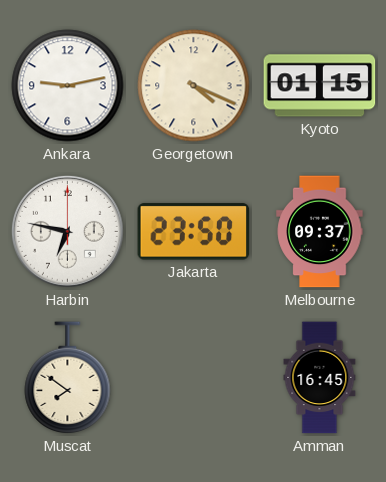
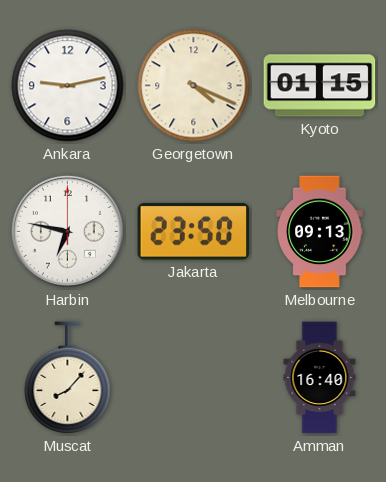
Melbourne: 09:37 -> 09:13
Muscat: 7:51 -> 8:07
Amman: 16:45 -> 16:40
